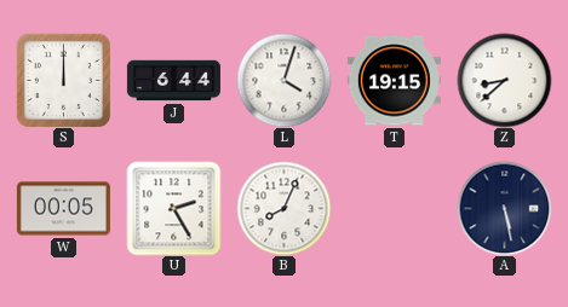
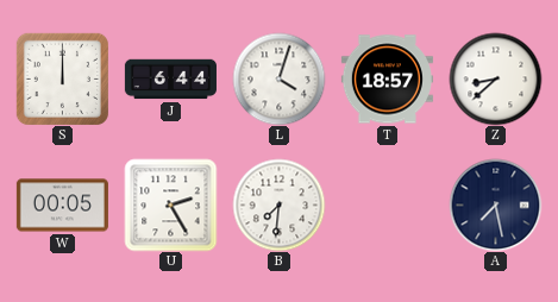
T: 19:15 -> 18:57
B: 8:04 -> 7:31
A: 5:28 -> 7:28
